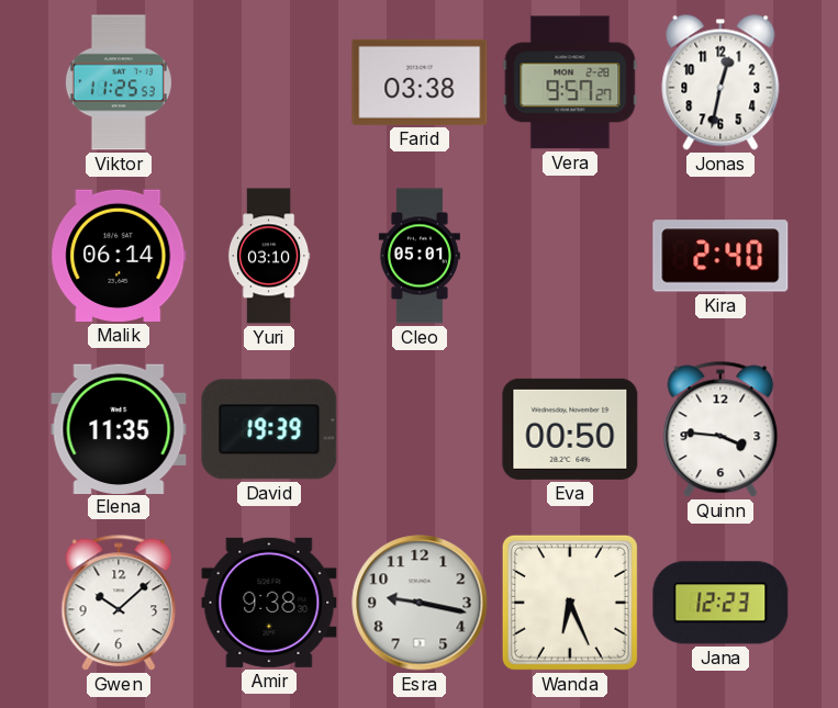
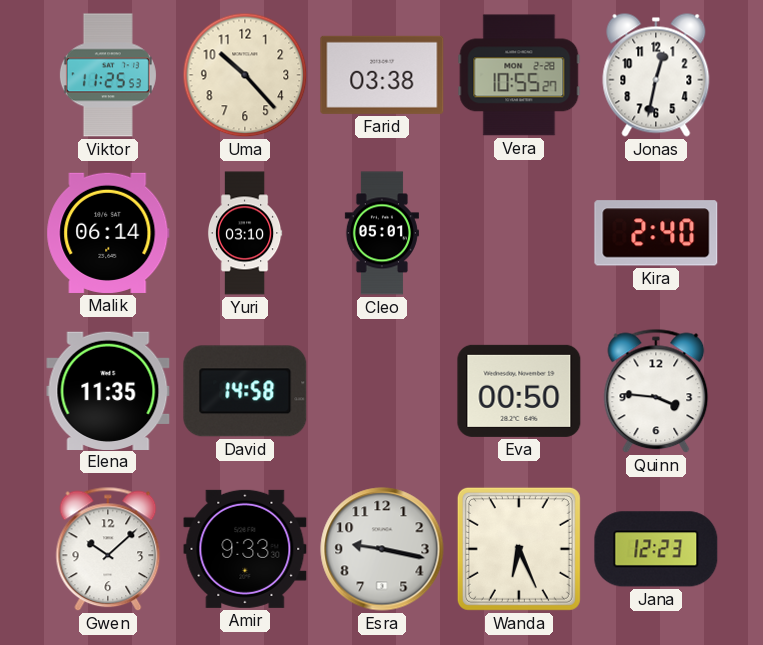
Uma: none -> 10:23
Vera: 9:57 -> 10:55
David: 19:39 -> 14:58
Amir: 9:38 -> 9:33
